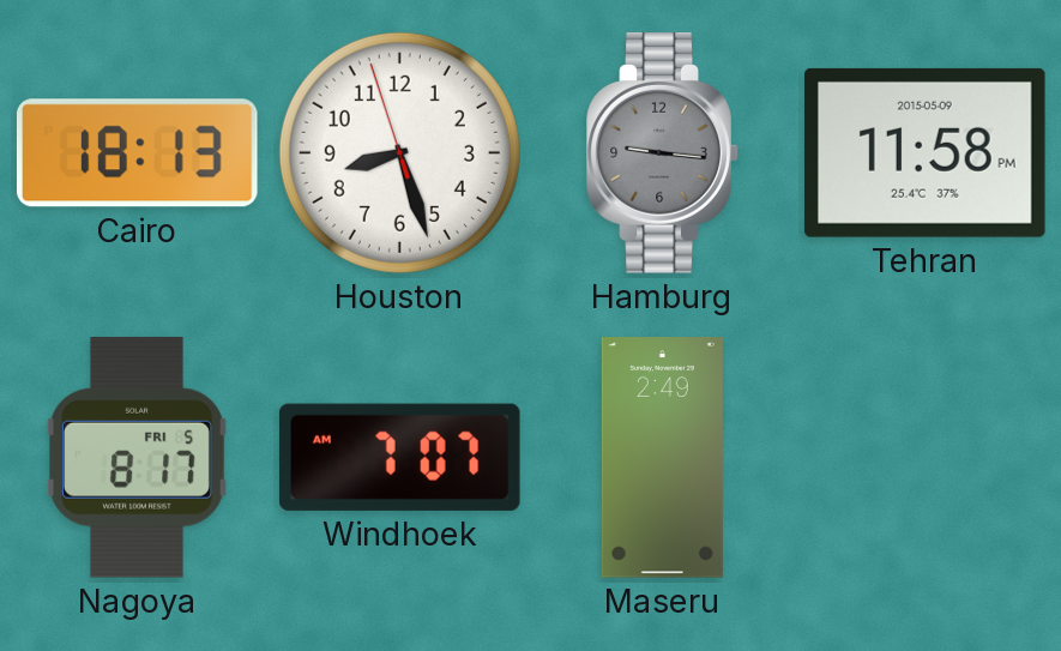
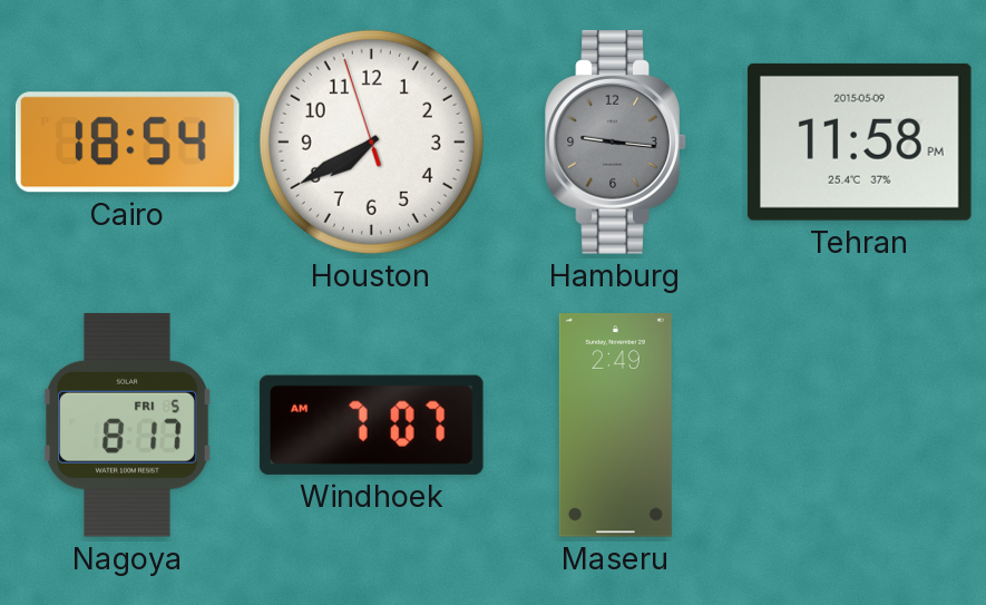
Cairo: 18:13 -> 18:54
Houston: 8:26 -> 7:39
